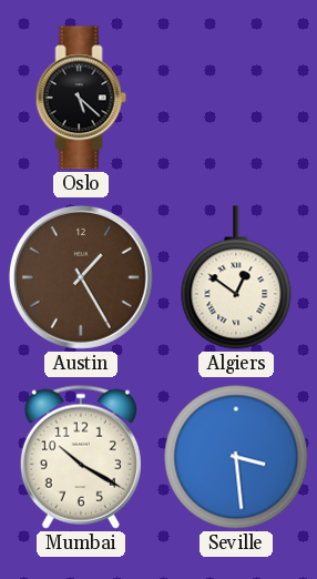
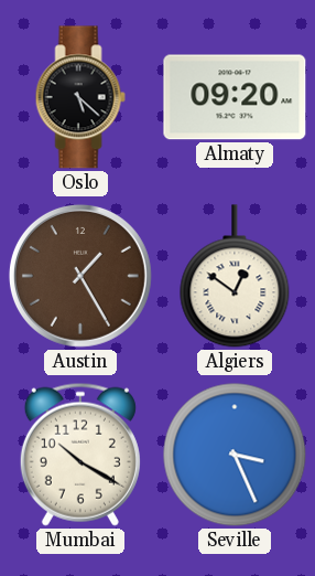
Almaty: none -> 09:20
Seville: 3:29 -> 3:26
